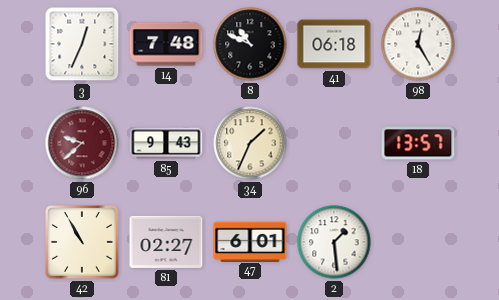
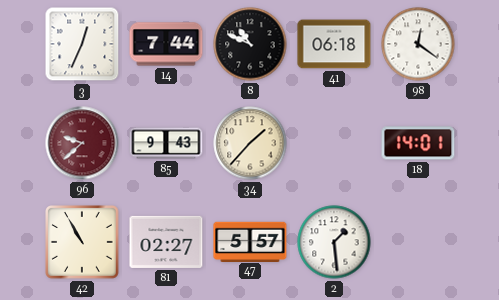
14: 7:48 -> 7:44
98: 12:25 -> 12:21
34: 1:34 -> 1:37
18: 13:57 -> 14:01
47: 6:01 -> 5:57
